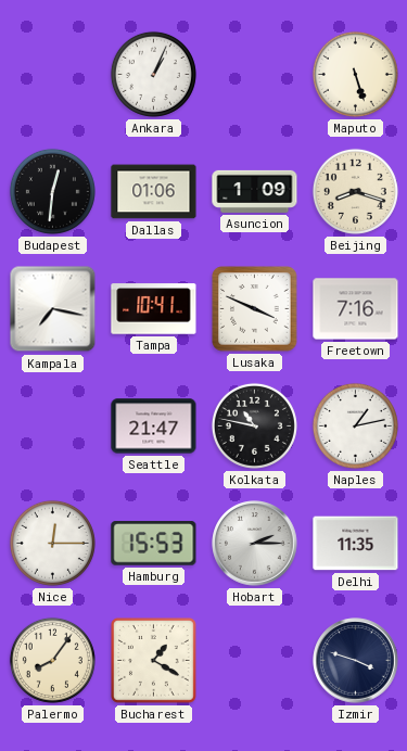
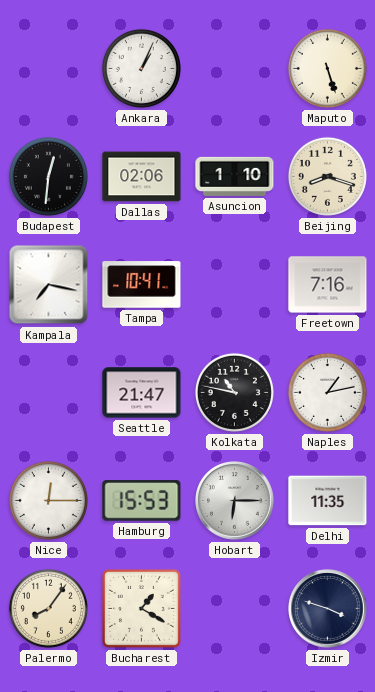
Dallas: 01:06 -> 02:06
Asuncion: 1:09 -> 1:10
Lusaka: 3:49 -> none
Hobart: 2:15 -> 6:15
